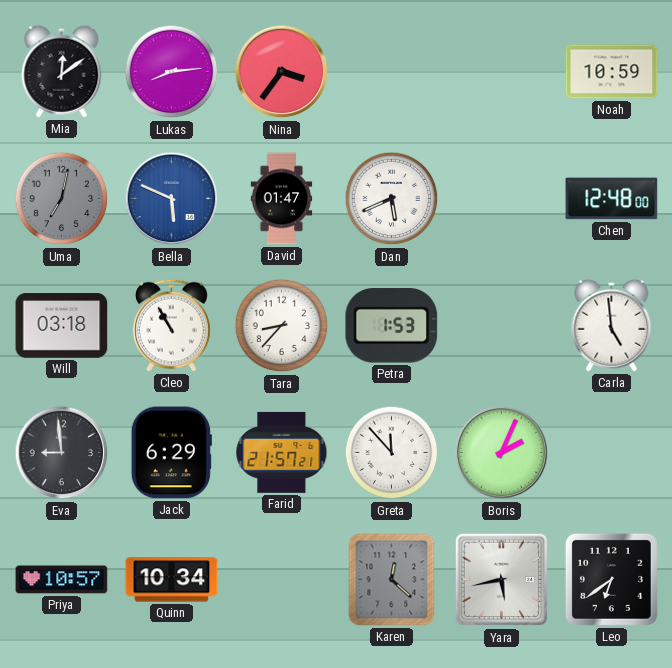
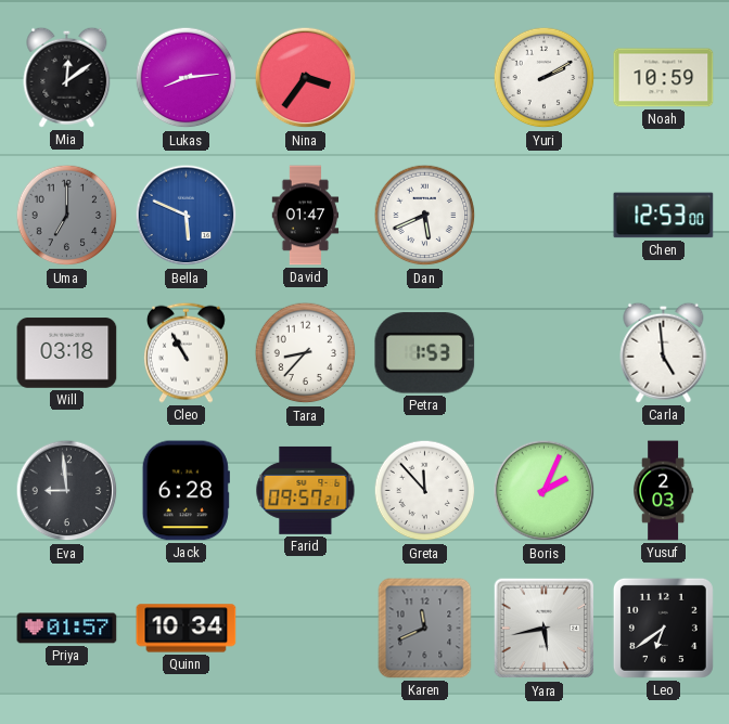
Yuri: none -> 2:10
Uma: 7:02 -> 7:00
Chen: 12:48 -> 12:53
Jack: 6:29 -> 6:28
Farid: 21:57 -> 09:57
Yusuf: none -> 2:03
Priya: 10:57 -> 01:57
Karen: 12:22 -> 11:41
